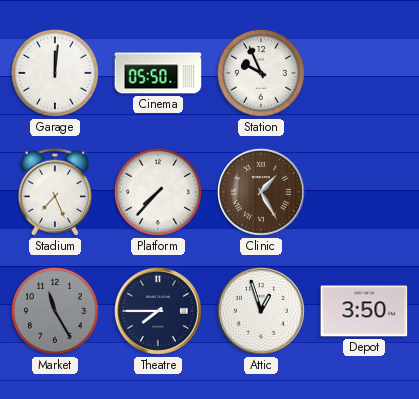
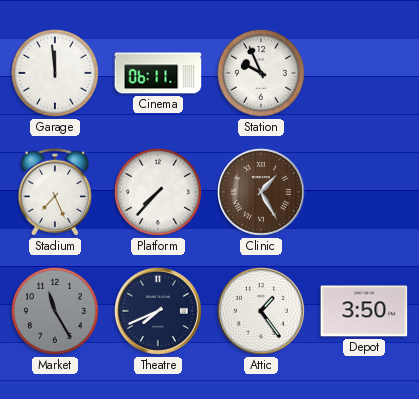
Garage: 12:01 -> 11:59
Cinema: 05:50 -> 06:11
Theatre: 7:45 -> 7:41
Attic: 12:57 -> 1:24
